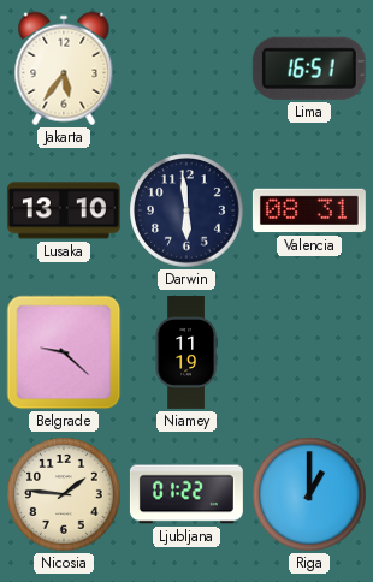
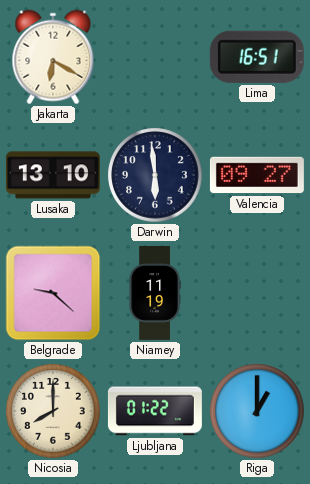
Jakarta: 5:36 -> 6:20
Valencia: 08:31 -> 09:27
Nicosia: 1:46 -> 8:00
